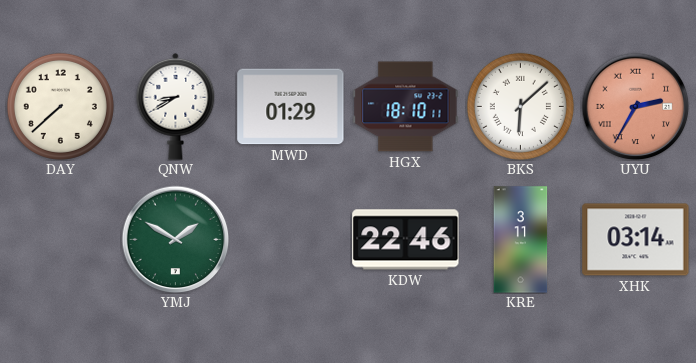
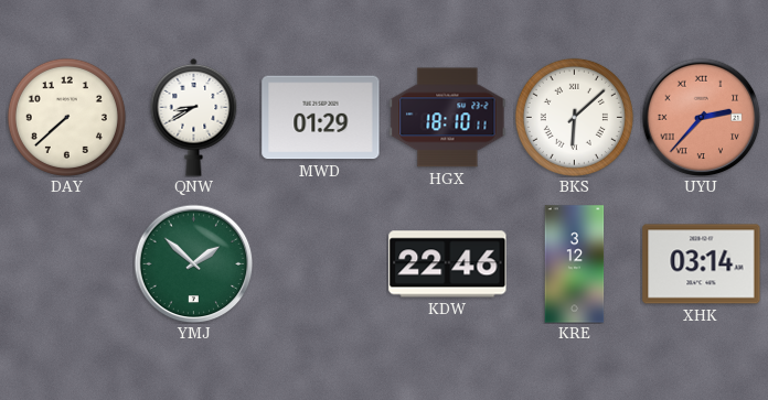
UYU: 2:35 -> 2:37
YMJ: 1:50 -> 1:52
KRE: 3:11 -> 3:12
